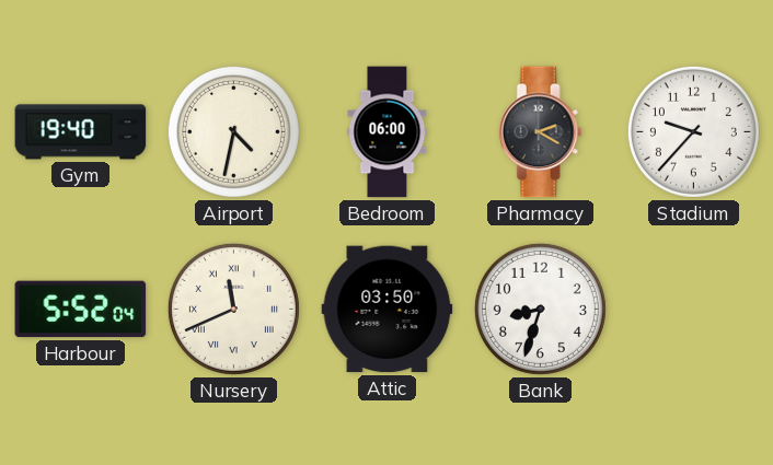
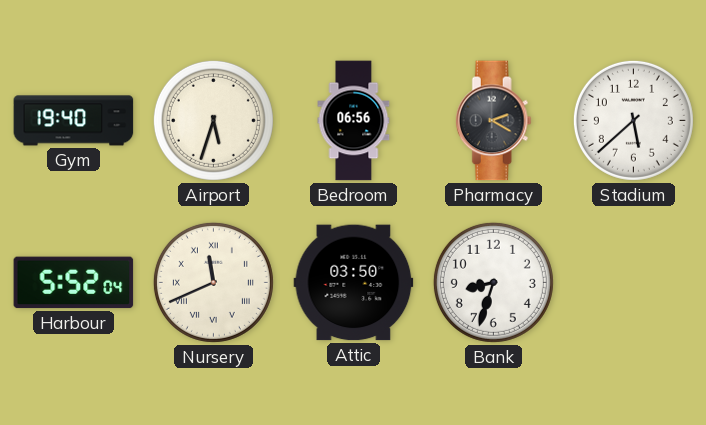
Airport: 4:32 -> 5:33
Bedroom: 06:00 -> 06:56
Stadium: 9:37 -> 5:38
